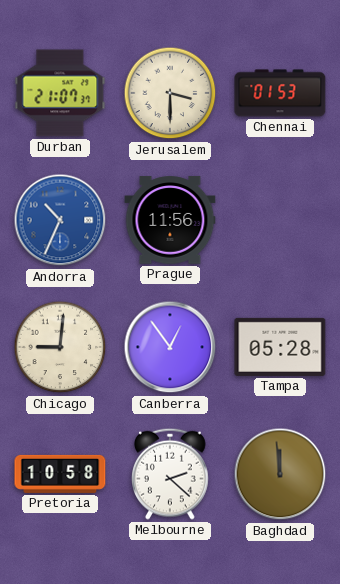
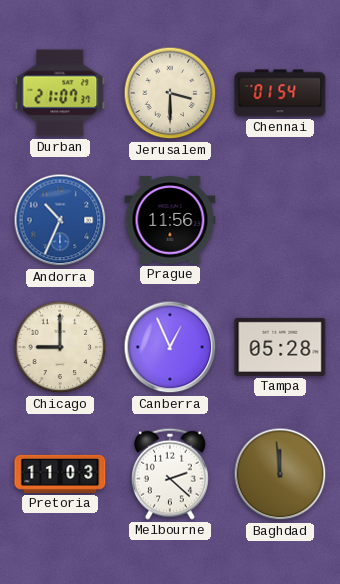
Chennai: 01:53 -> 01:54
Chicago: 9:01 -> 9:00
Canberra: 12:54 -> 12:56
Pretoria: 10:58 -> 11:03
